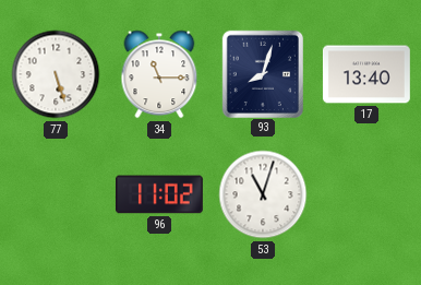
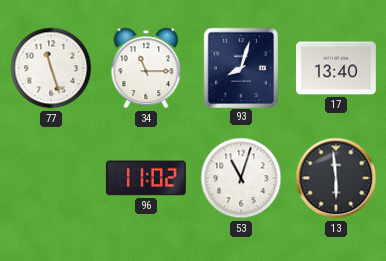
77: 5:27 -> 11:27
13: none -> 5:59
